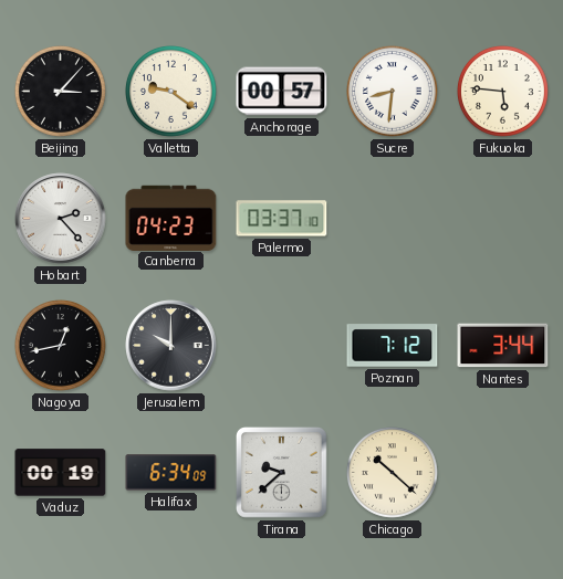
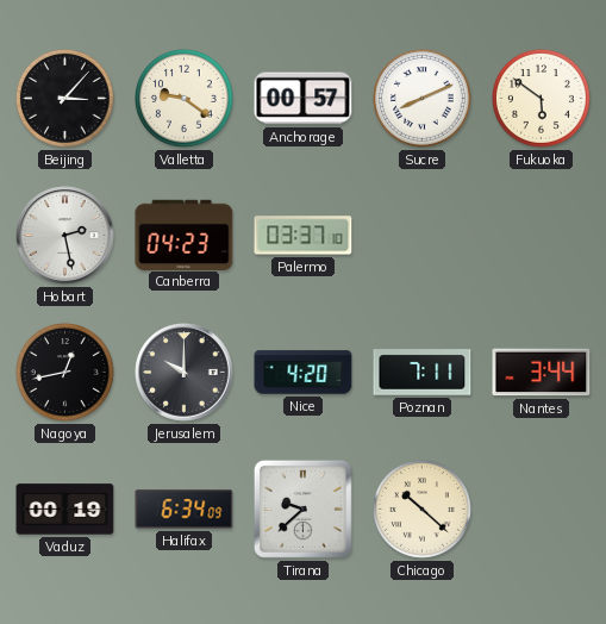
Sucre: 8:31 -> 8:11
Fukuoka: 5:46 -> 5:51
Hobart: 2:23 -> 2:28
Nice: none -> 4:20
Poznan: 7:12 -> 7:11
